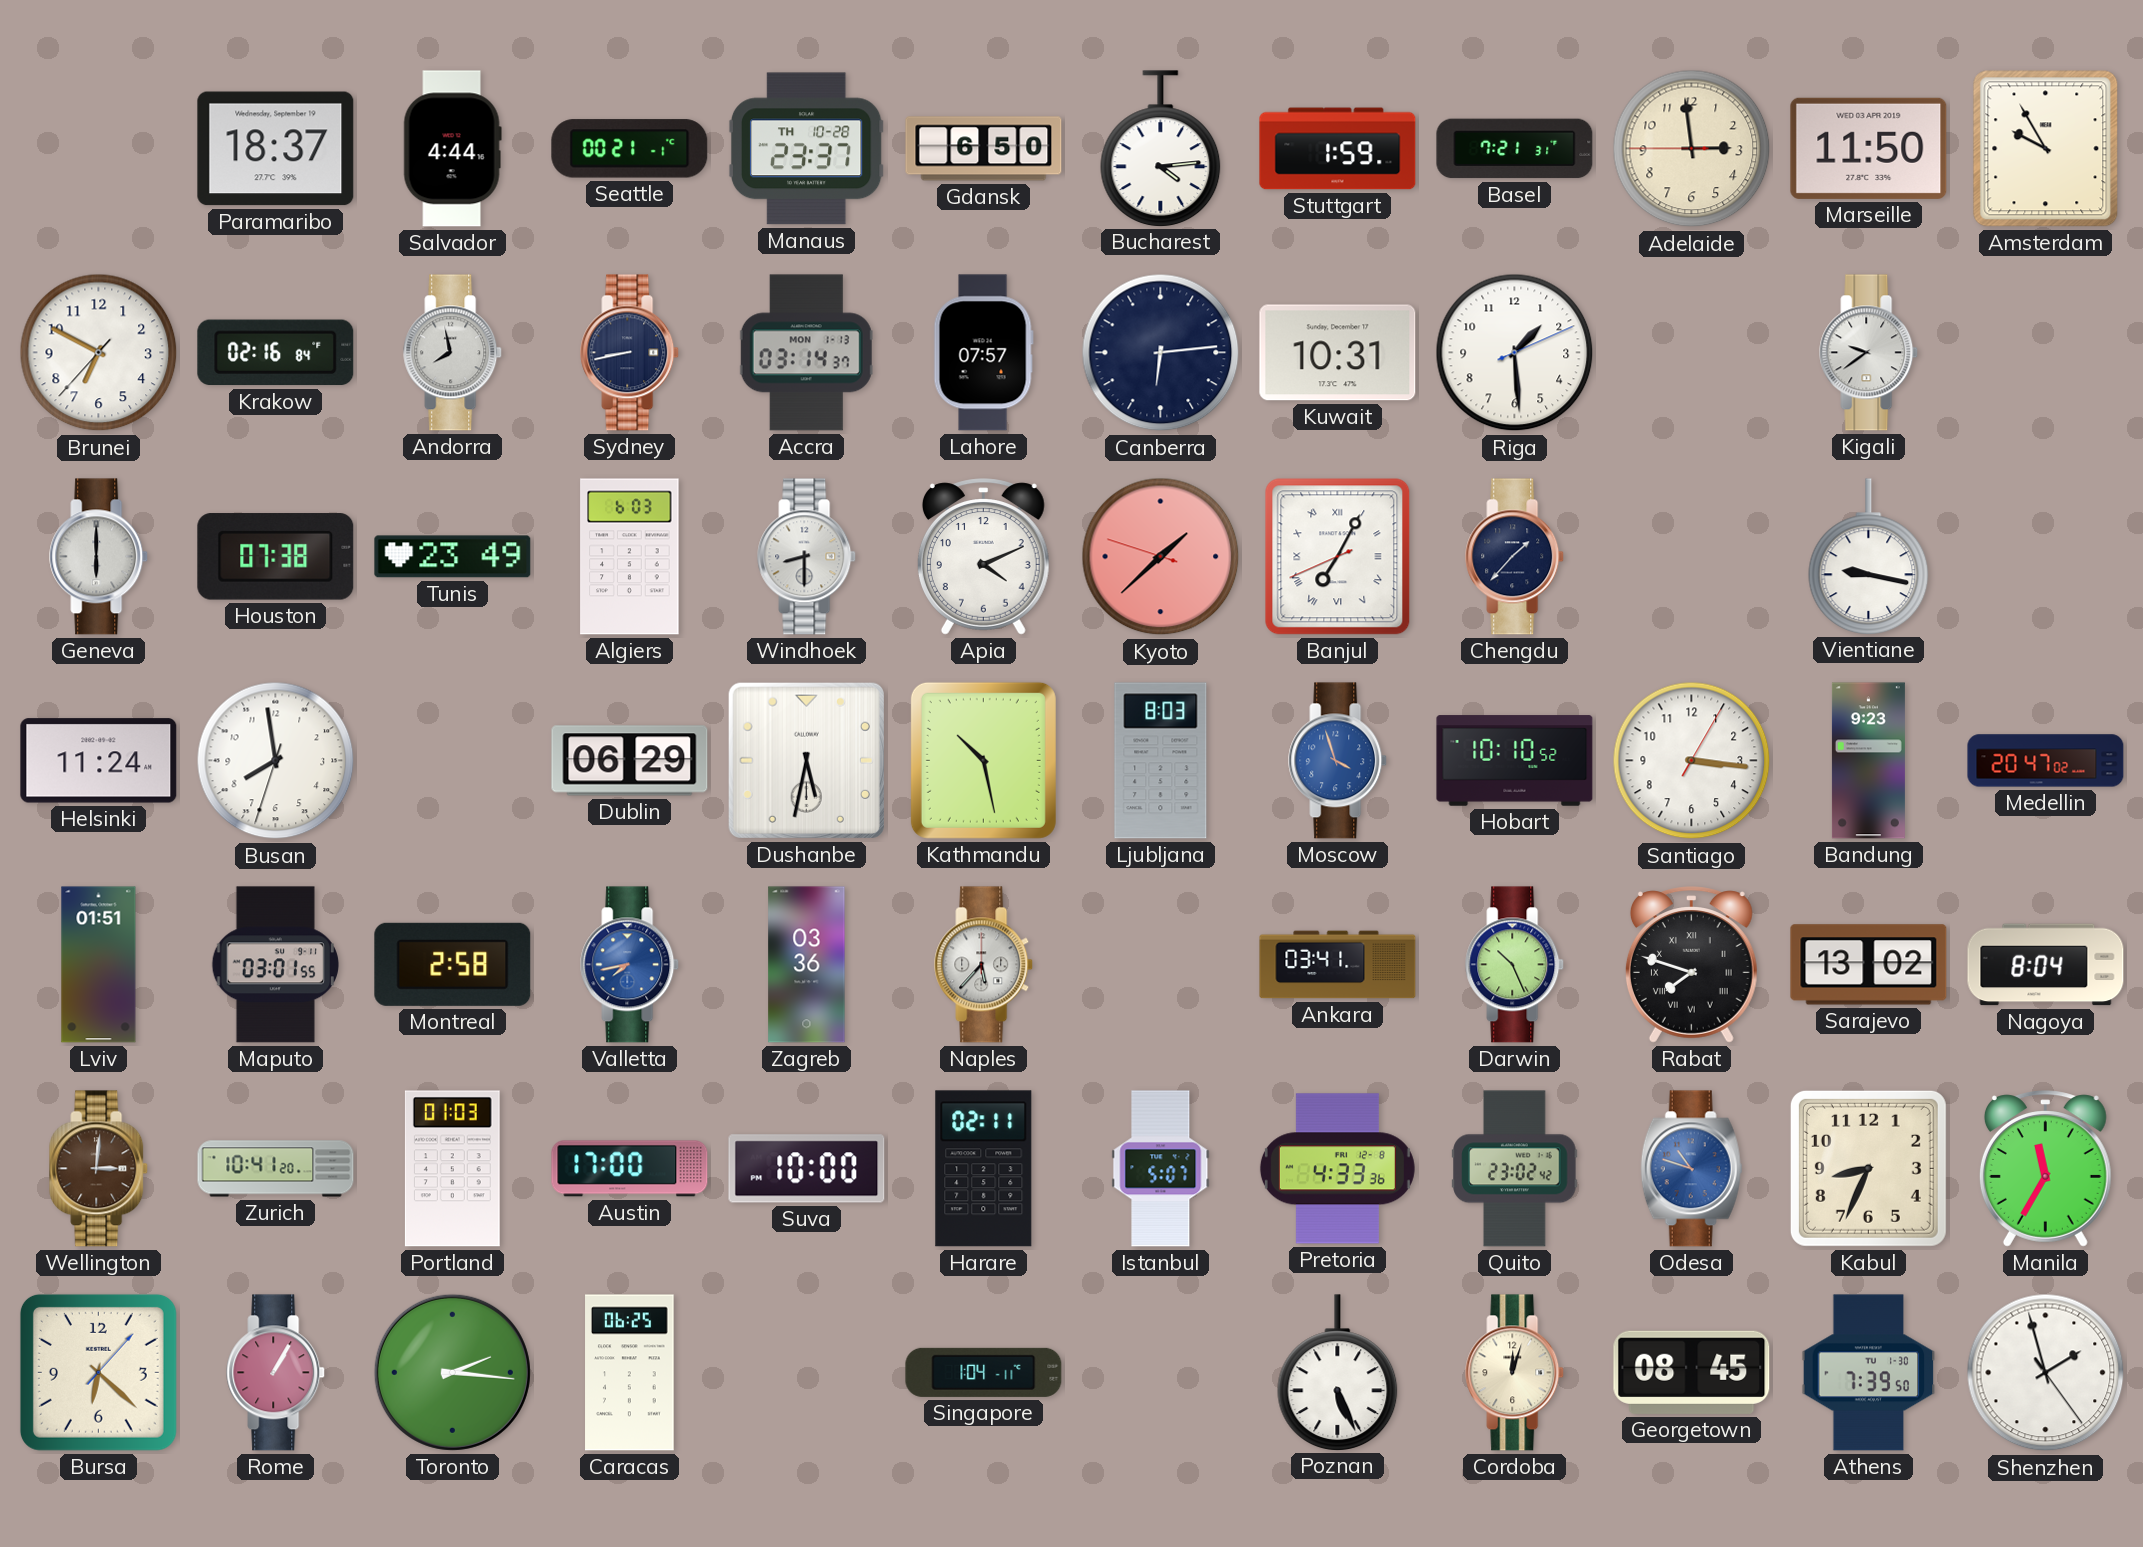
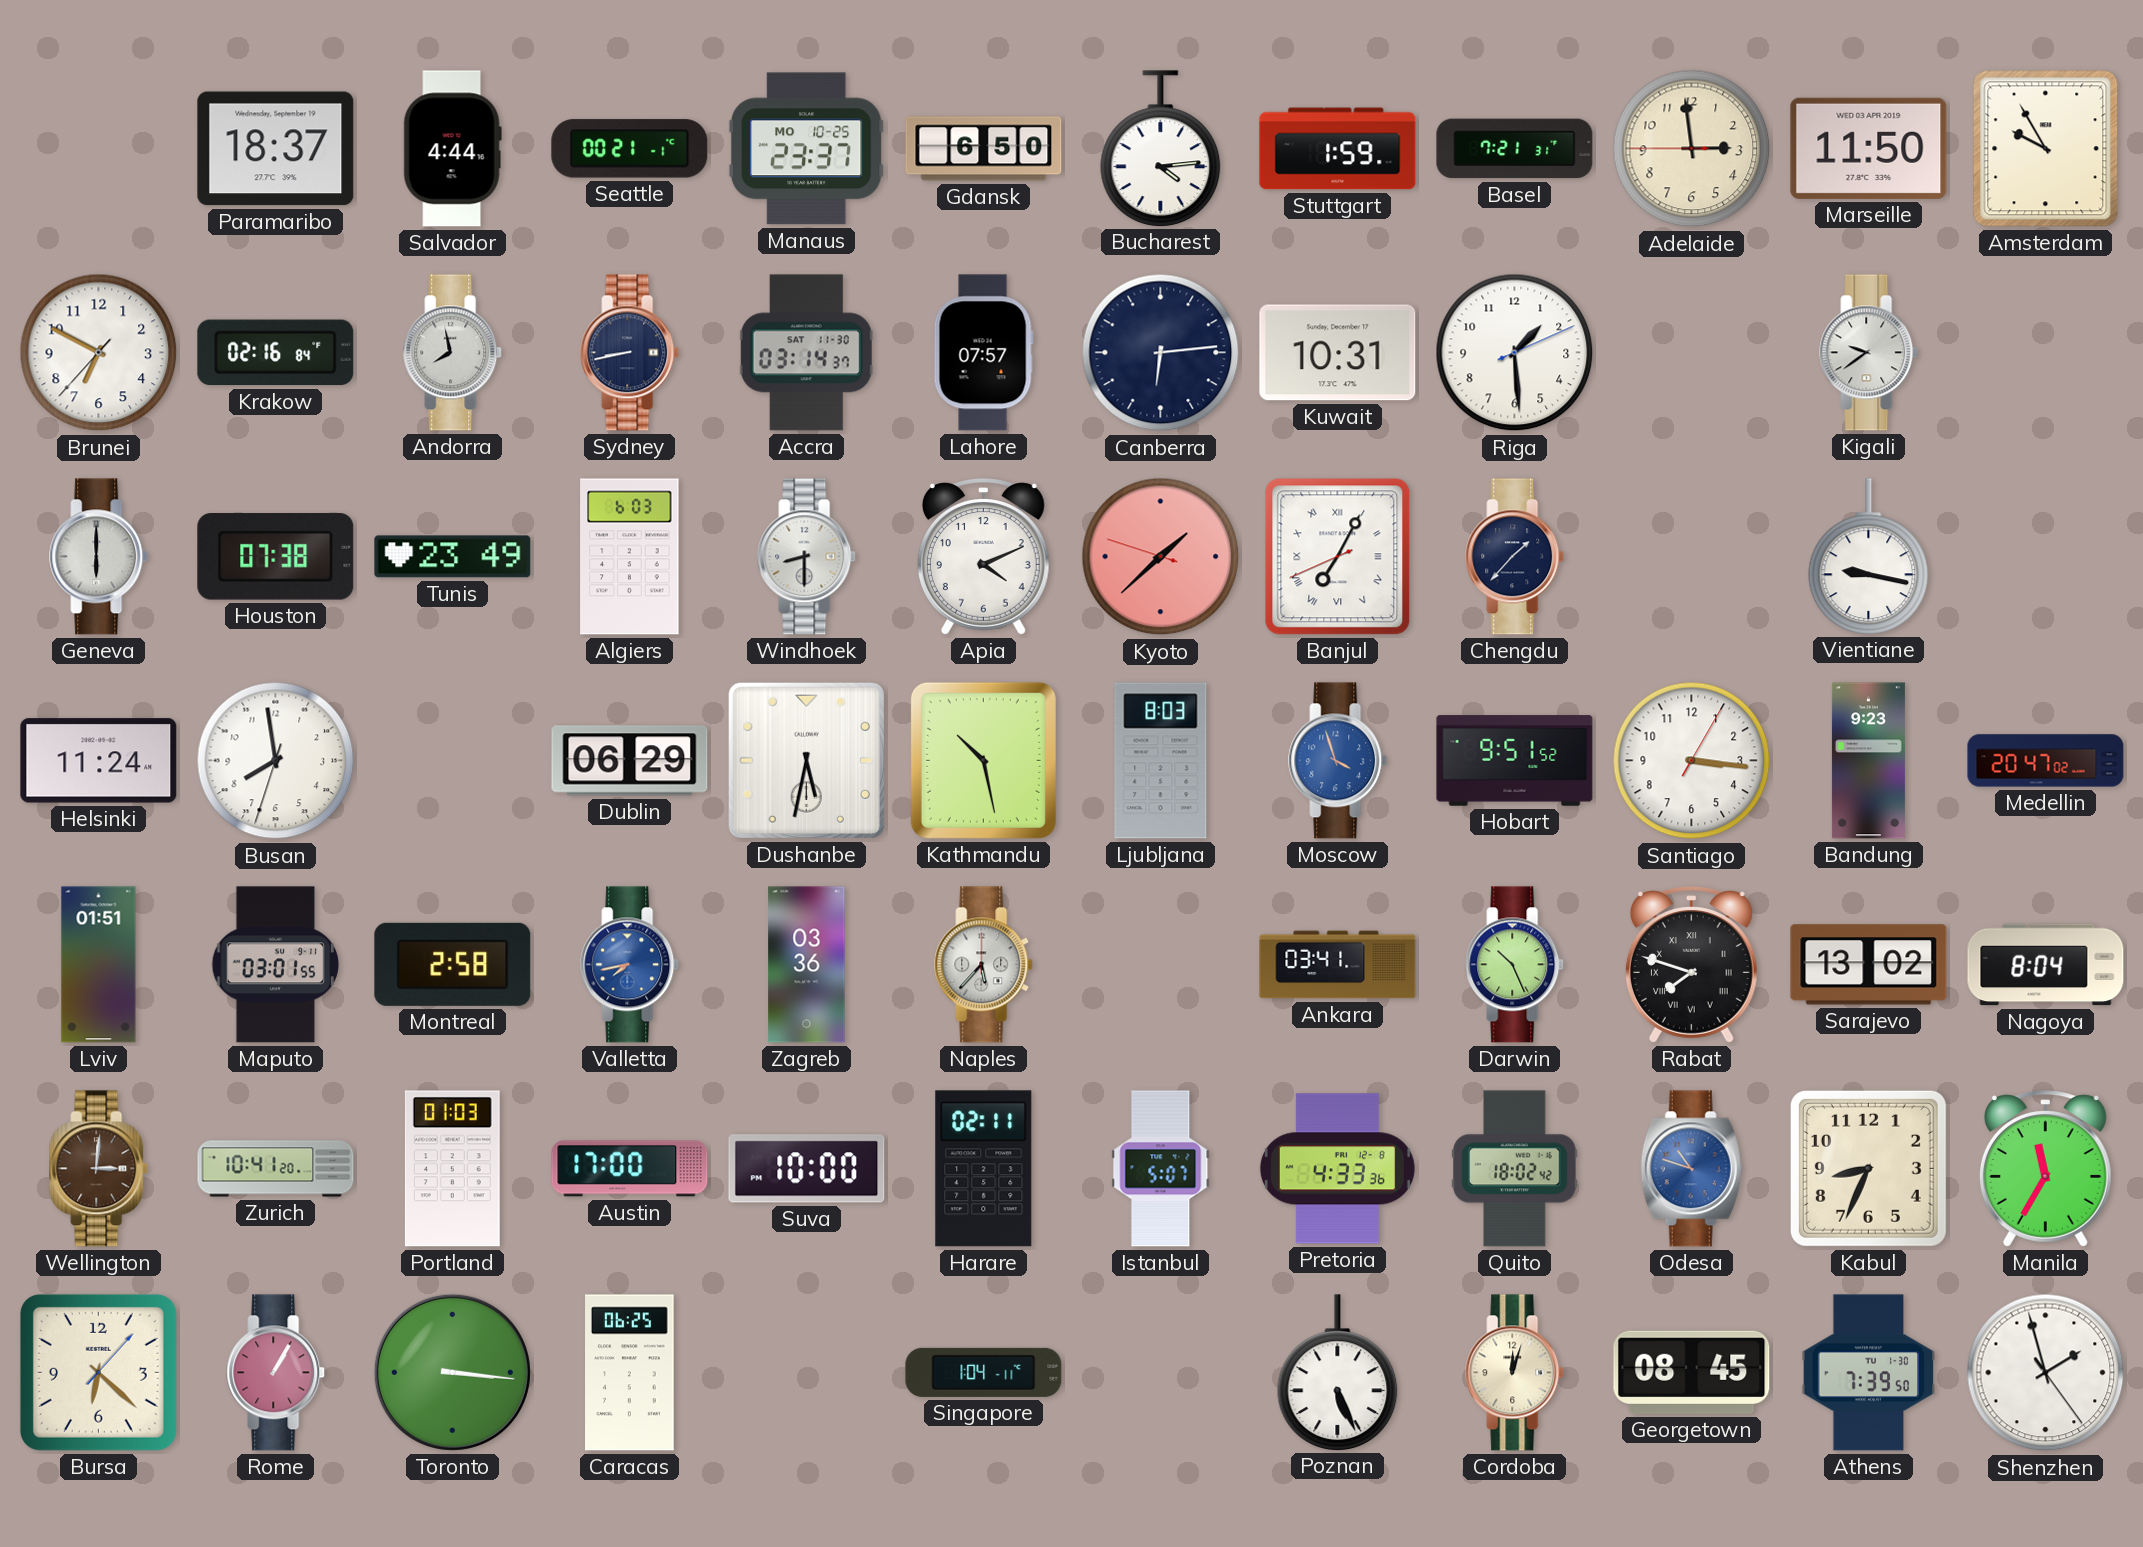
Manaus date: TH 10-28 -> MO 10-25
Accra date: MON 1-13 -> SAT 11-30
Hobart: 10:10 -> 9:51
Quito: 23:02 -> 18:02
Toronto: 2:16 -> 3:16
